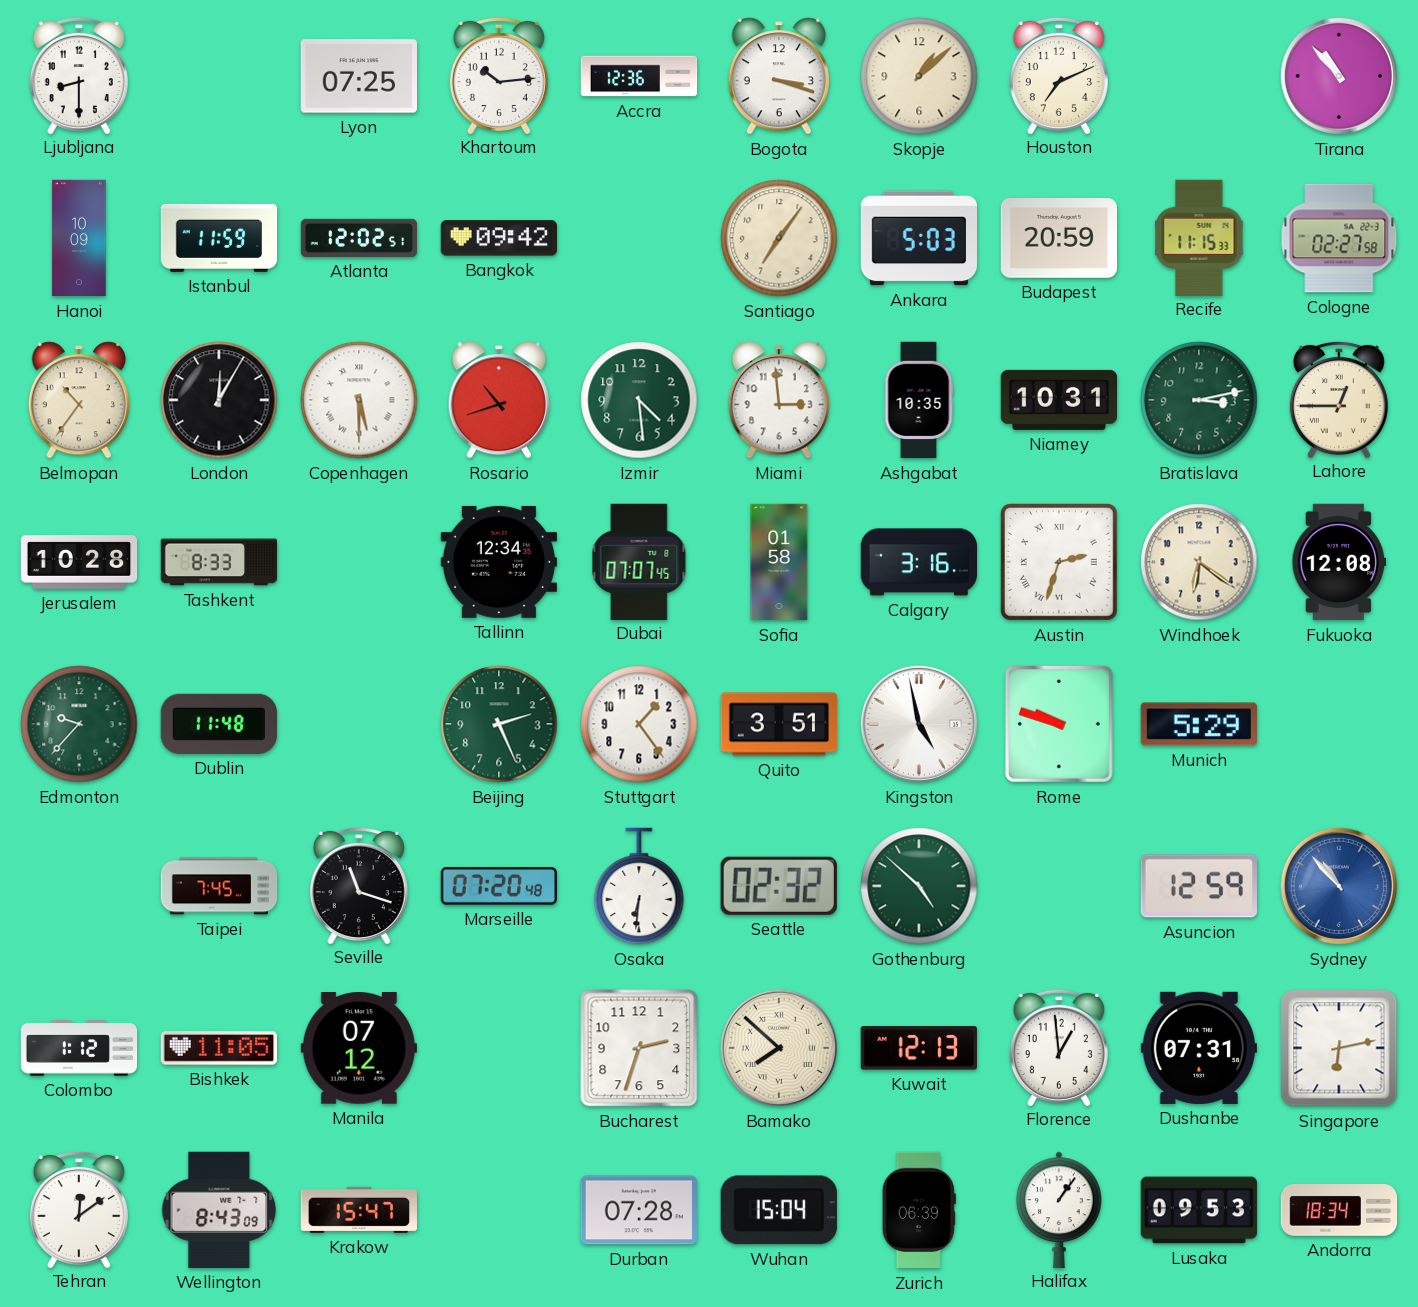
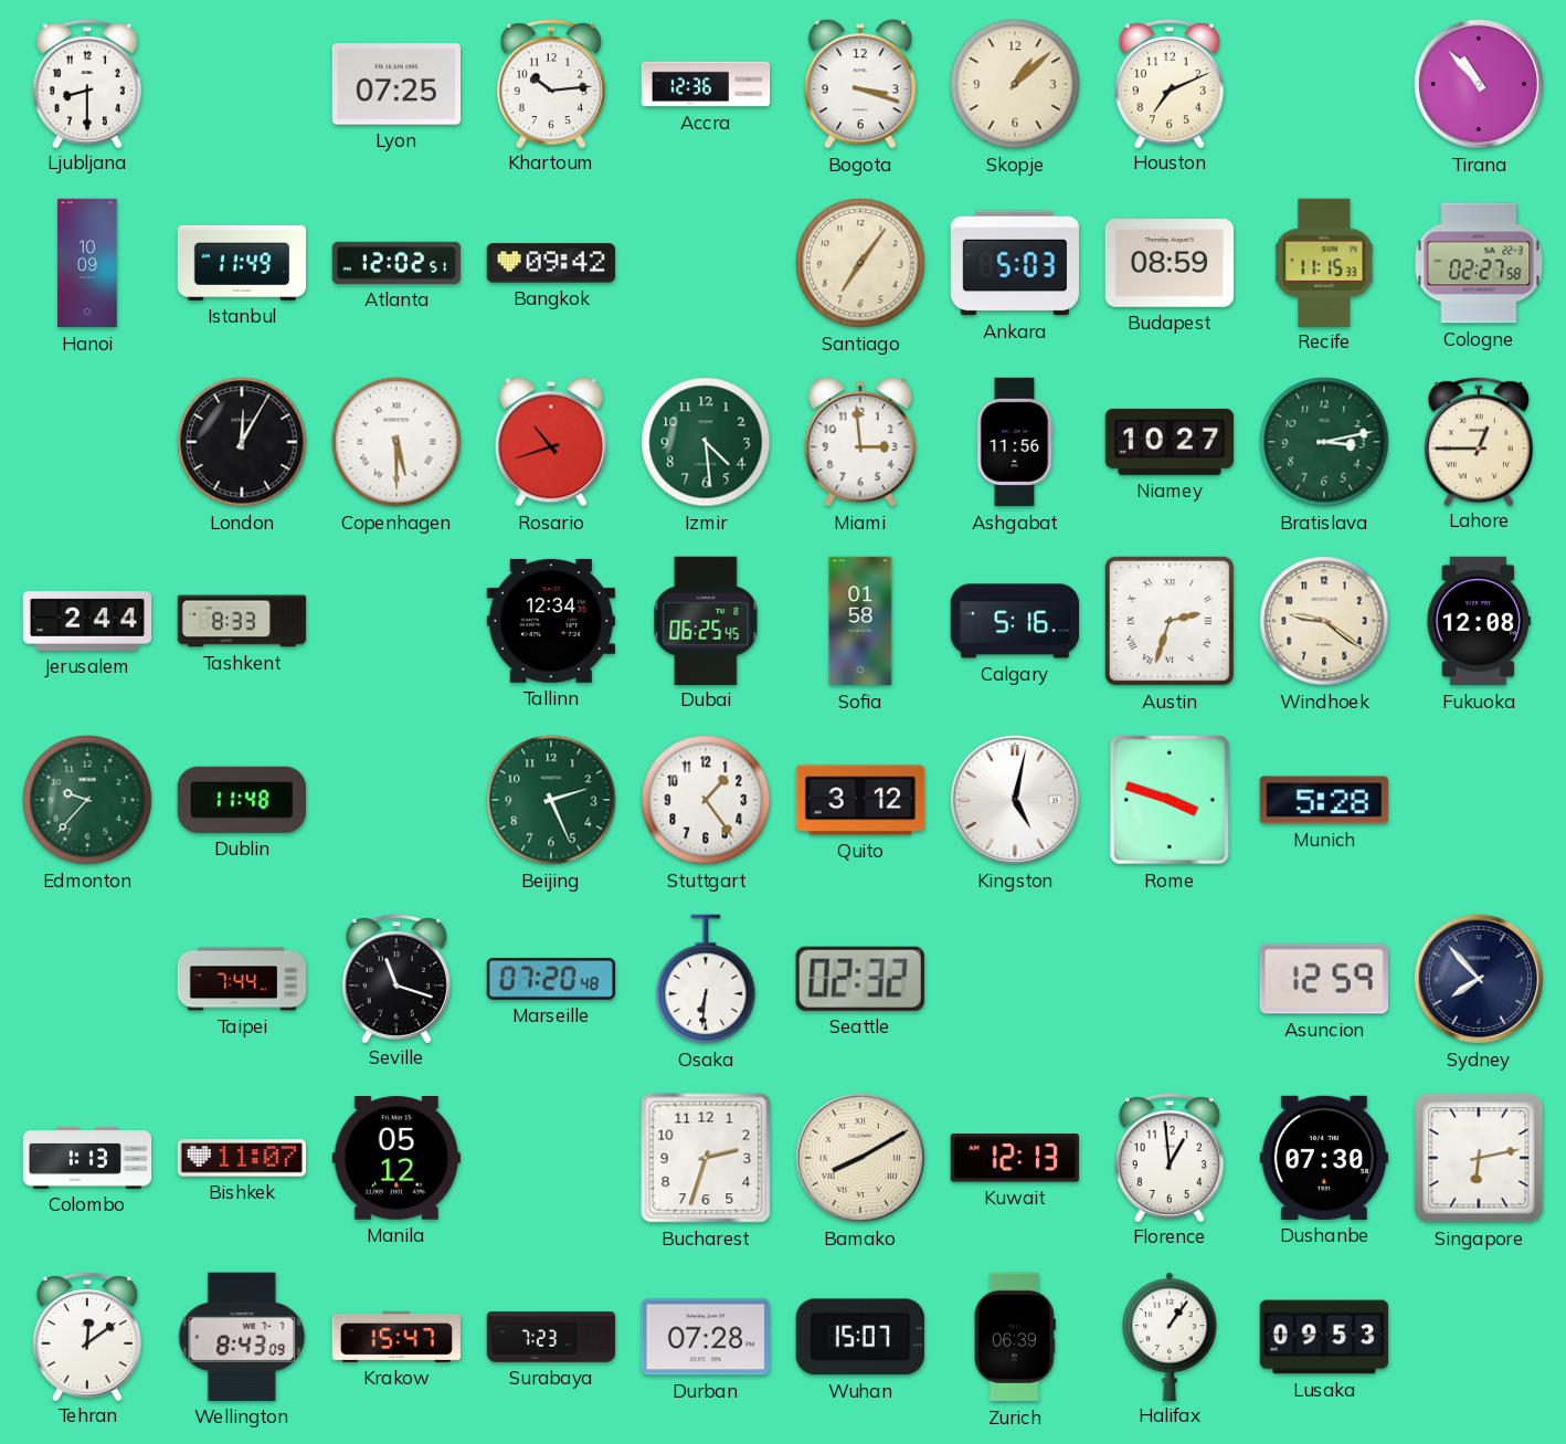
Istanbul: 11:59 -> 11:49
Budapest: 20:59 -> 08:59
Belmopan: 10:36 -> none
Ashgabat: 10:35 -> 11:56
Niamey: 10:31 -> 10:27
Jerusalem: 10:28 -> 2:44
Dubai: 07:07 -> 06:25
Calgary: 3:16 -> 5:16
Windhoek: 6:21 -> 9:21
Quito: 3:51 -> 3:12
Kingston: 4:58 -> 5:02
Rome: 9:48 -> 3:48
Munich: 5:29 -> 5:28
Taipei: 7:45 -> 7:44
Gothenburg: 4:52 -> none
Sydney: 10:53 -> 7:53
Sydney dial: blue -> navy
Colombo: 1:12 -> 1:13
Bishkek: 11:05 -> 11:07
Manila: 07:12 -> 05:12
Bamako: 7:52 -> 8:10
Dushanbe: 07:31 -> 07:30
Surabaya: none -> 7:23
Wuhan: 15:04 -> 15:07
Andorra: 18:34 -> none
